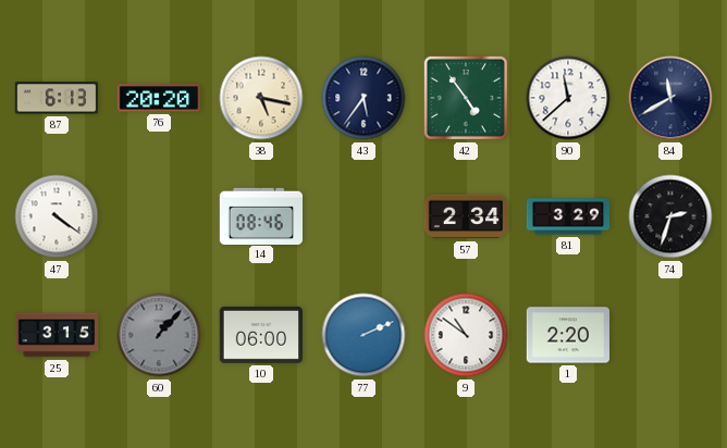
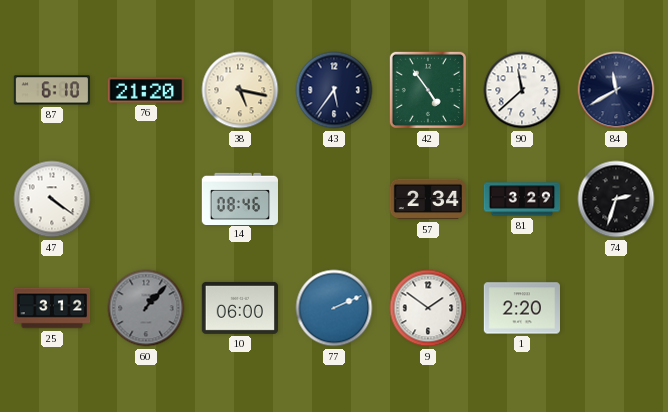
87: 6:13 -> 6:10
76: 20:20 -> 21:20
25: 3:15 -> 3:12
9: 10:51 -> 1:51
